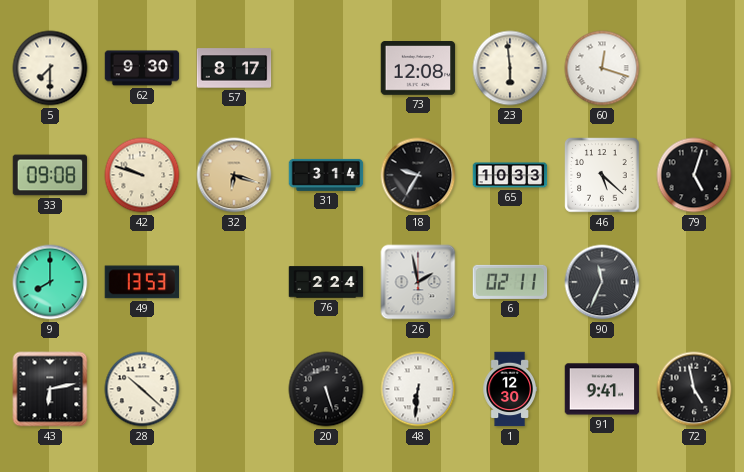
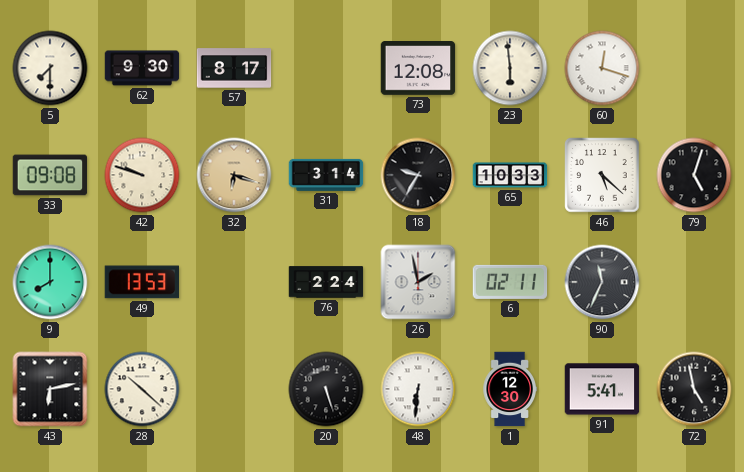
91: 9:41 -> 5:41
